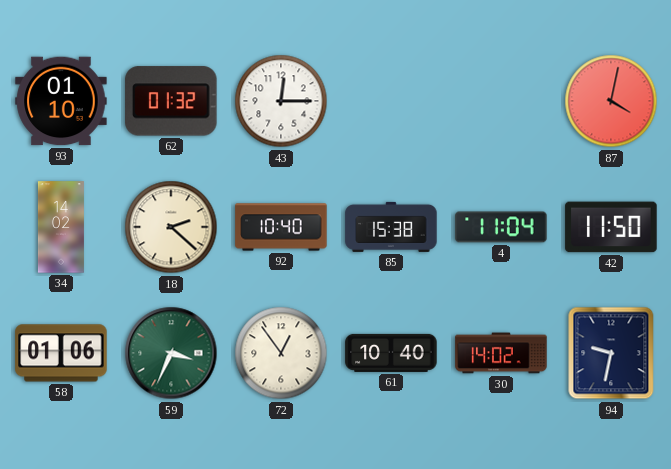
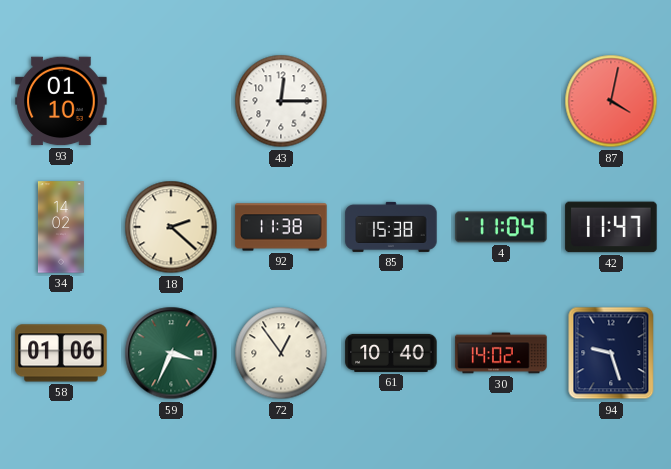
62: 01:32 -> none
92: 10:40 -> 11:38
42: 11:50 -> 11:47
94: 9:32 -> 9:27
